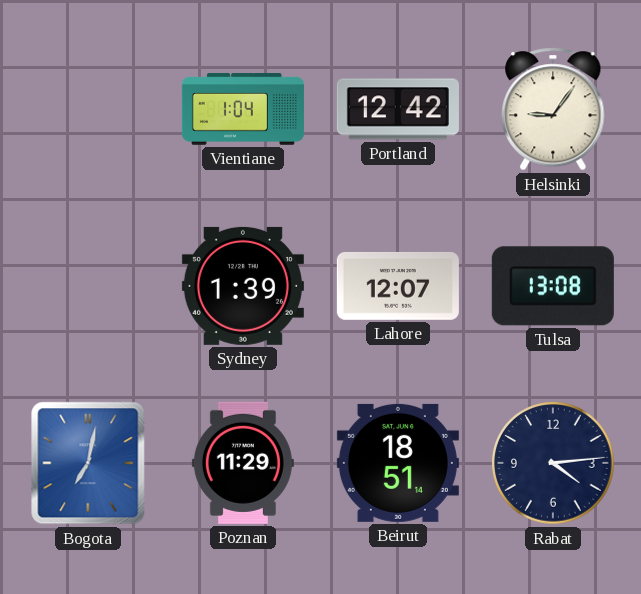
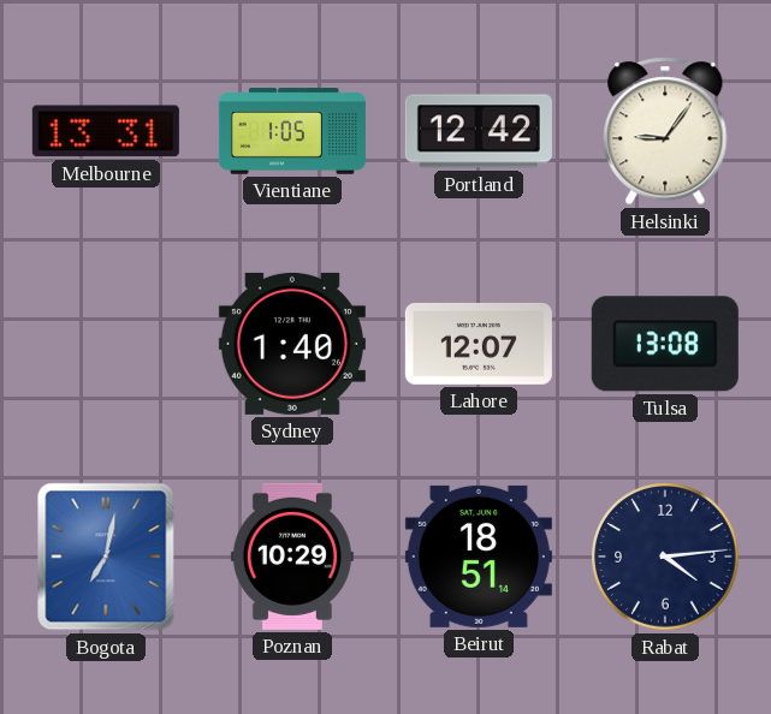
Melbourne: none -> 13:31
Vientiane: 1:04 -> 1:05
Sydney: 1:39 -> 1:40
Poznan: 11:29 -> 10:29
